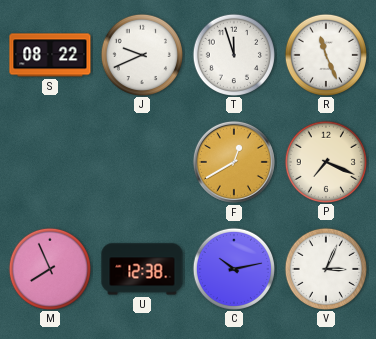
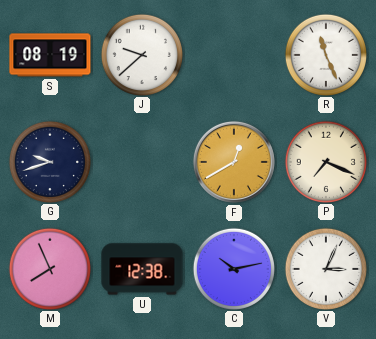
S: 08:22 -> 08:19
J: 9:41 -> 9:38
T: 11:57 -> none
G: none -> 9:42
